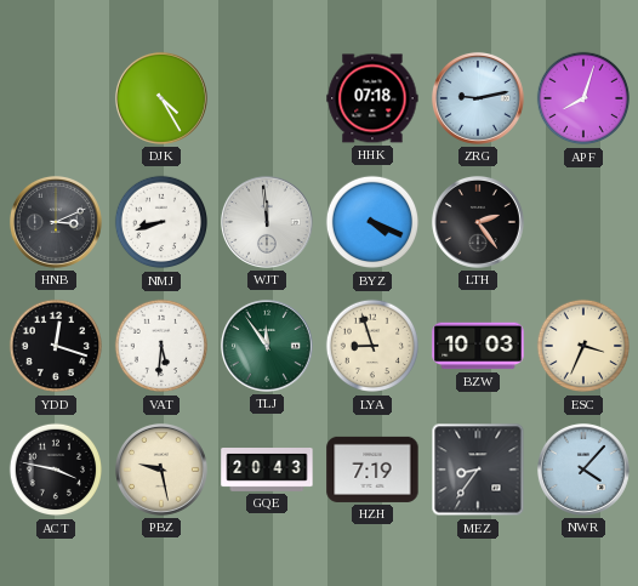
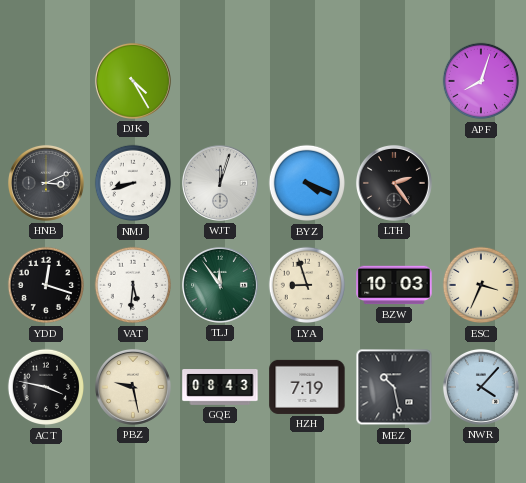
HHK: 07:18 -> none
ZRG: 9:13 -> none
WJT: 11:59 -> 12:03
GQE: 20:43 -> 08:43
MEZ: 8:36 -> 10:28
